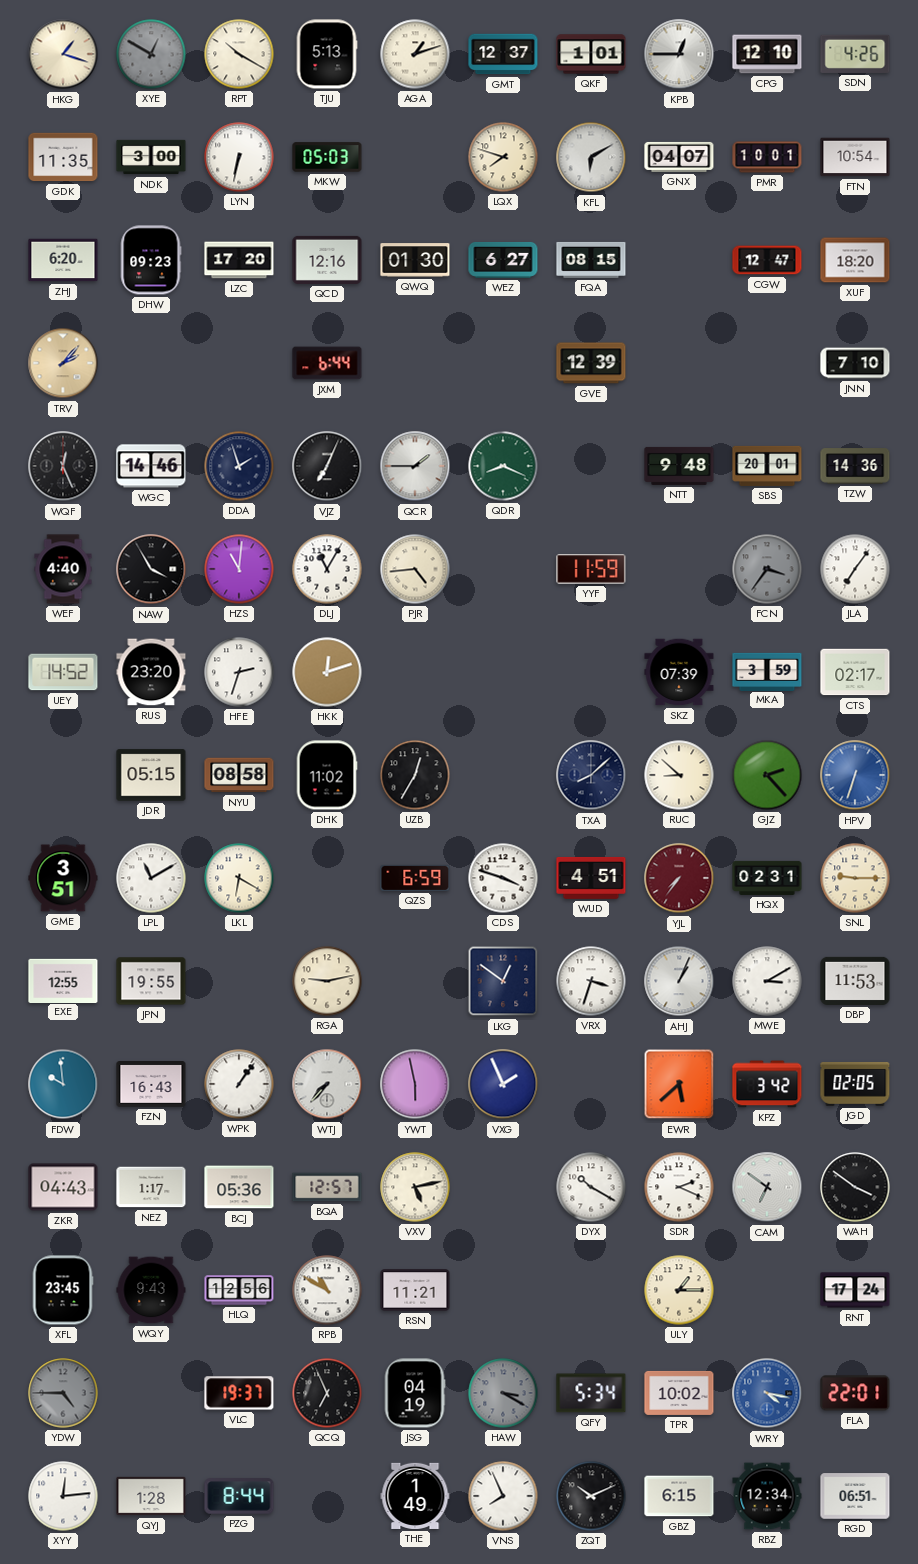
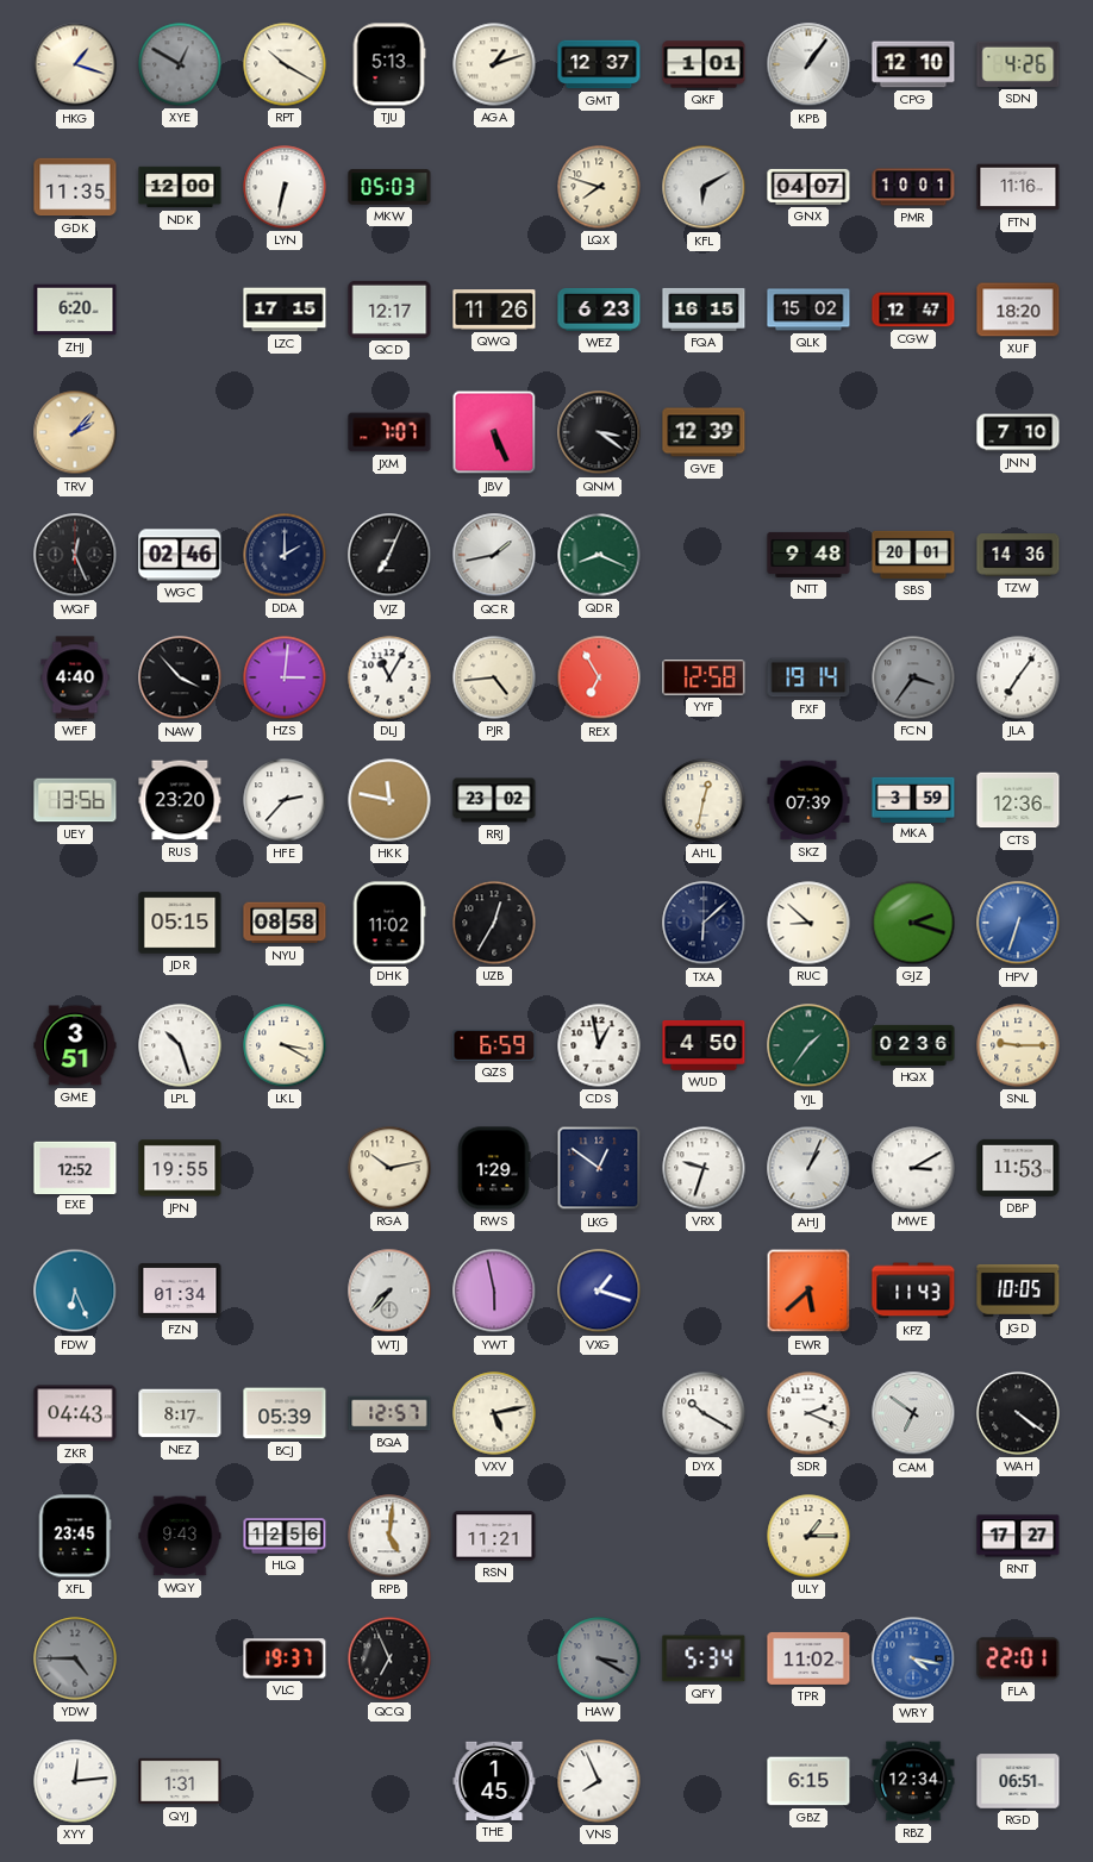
KPB: 12:45 -> 1:06
NDK: 3:00 -> 12:00
FTN: 10:54 -> 11:16
DHW: 09:23 -> none
LZC: 17:20 -> 17:15
QCD: 12:16 -> 12:17
QWQ: 01:30 -> 11:26
WEZ: 6:27 -> 6:23
FQA: 08:15 -> 16:15
QLK: none -> 15:02
JXM: 6:44 -> 7:07
JBV: none -> 5:26
QNM: none -> 3:21
WGC: 14:46 -> 02:46
DDA: 1:57 -> 2:00
QCR: 1:45 -> 1:43
NAW: 3:55 -> 3:53
HZS: 11:01 -> 3:01
REX: none -> 6:55
YYF: 11:59 -> 12:58
FXF: none -> 19:14
UEY: 14:52 -> 13:56
HFE: 2:33 -> 2:37
HKK: 12:12 -> 11:47
RRJ: none -> 23:02
AHL: none -> 12:32
CTS: 02:17 -> 12:36
TXA: 8:08 -> 6:08
GJZ: 2:23 -> 2:18
LPL: 11:10 -> 10:27
LKL: 6:20 -> 3:20
CDS: 3:48 -> 12:58
WUD: 4:51 -> 4:50
YJL: 7:36 -> 1:36
YJL dial: burgundy -> green
HQX: 02:31 -> 02:36
EXE: 12:55 -> 12:52
RGA: 9:13 -> 10:13
RWS: none -> 1:29
VRX: 3:33 -> 9:33
FDW: 9:59 -> 6:26
FZN: 16:43 -> 01:34
WPK: 1:06 -> none
VXG: 1:56 -> 1:18
KPZ: 3:42 -> 11:43
JGD: 02:05 -> 10:05
NEZ: 1:17 -> 8:17
BCJ: 05:36 -> 05:39
WAH: 3:51 -> 4:21
RPB: 10:50 -> 5:01
RNT: 17:24 -> 17:27
JSG: 04:19 -> none
TPR: 10:02 -> 11:02
QYJ: 1:28 -> 1:31
PZG: 8:44 -> none
THE: 1:49 -> 1:45
ZQT: 10:11 -> none
